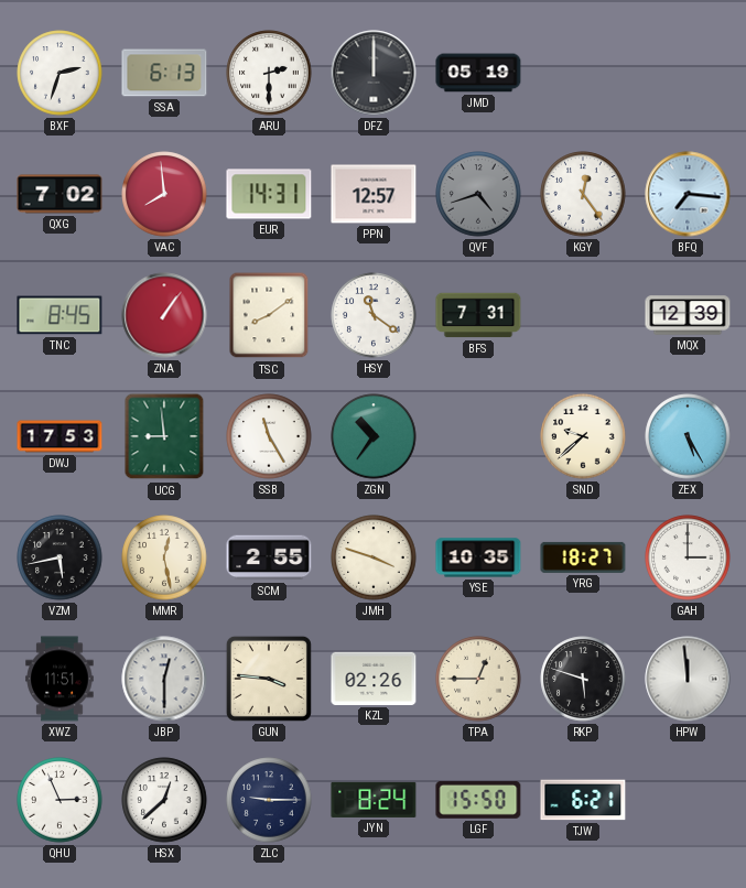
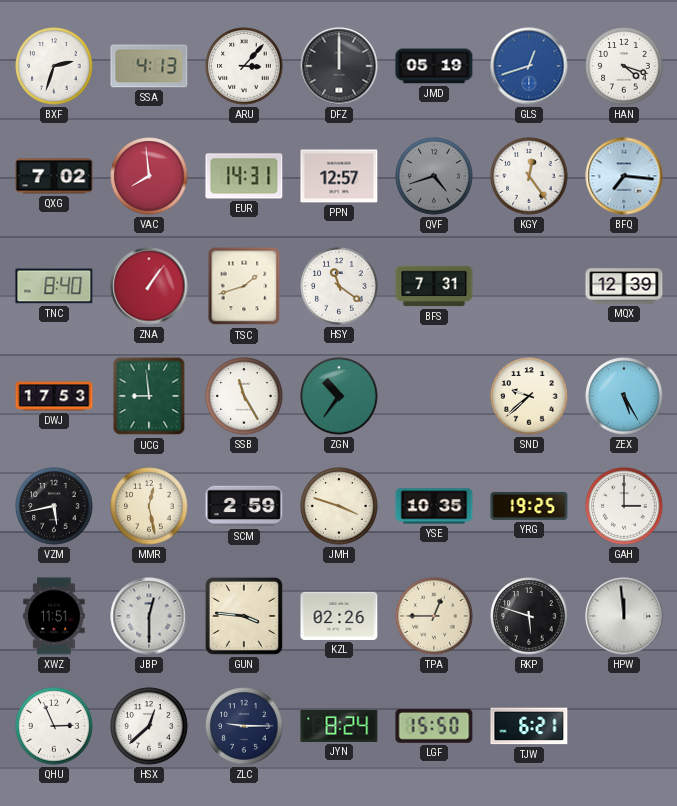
SSA: 6:13 -> 4:13
ARU: 2:30 -> 3:07
GLS: none -> 12:42
HAN: none -> 4:18
TNC: 8:45 -> 8:40
TSC: 8:09 -> 1:42
SCM: 2:55 -> 2:59
YRG: 18:27 -> 19:25
